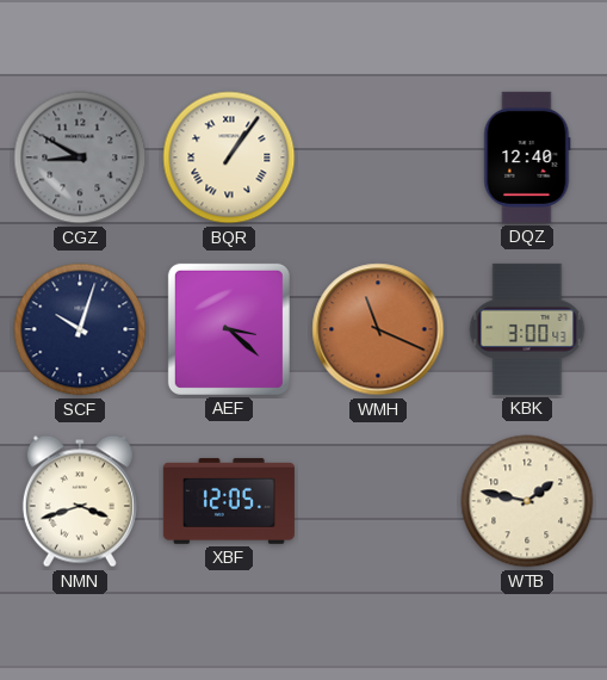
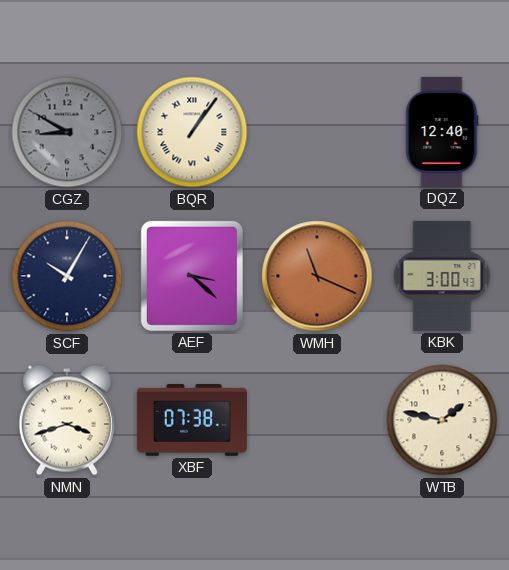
SCF: 10:03 -> 10:05
XBF: 12:05 -> 07:38
